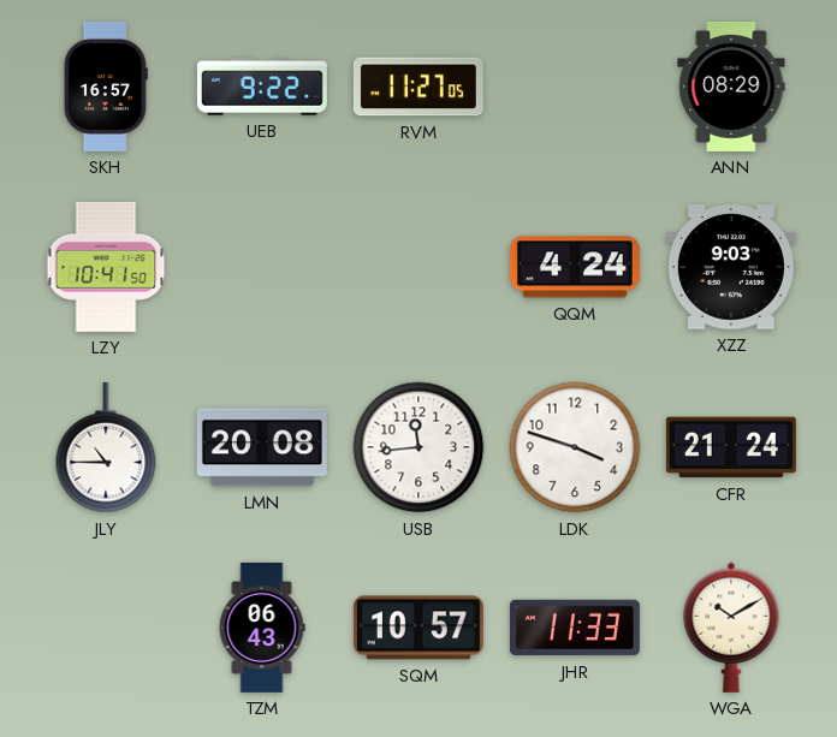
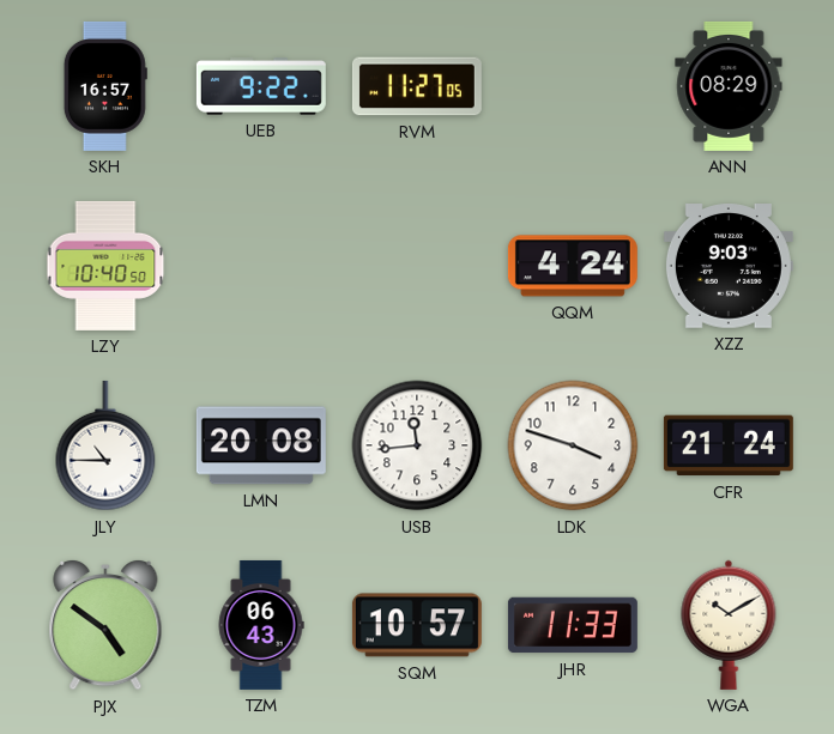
LZY: 10:41 -> 10:40
PJX: none -> 4:51
